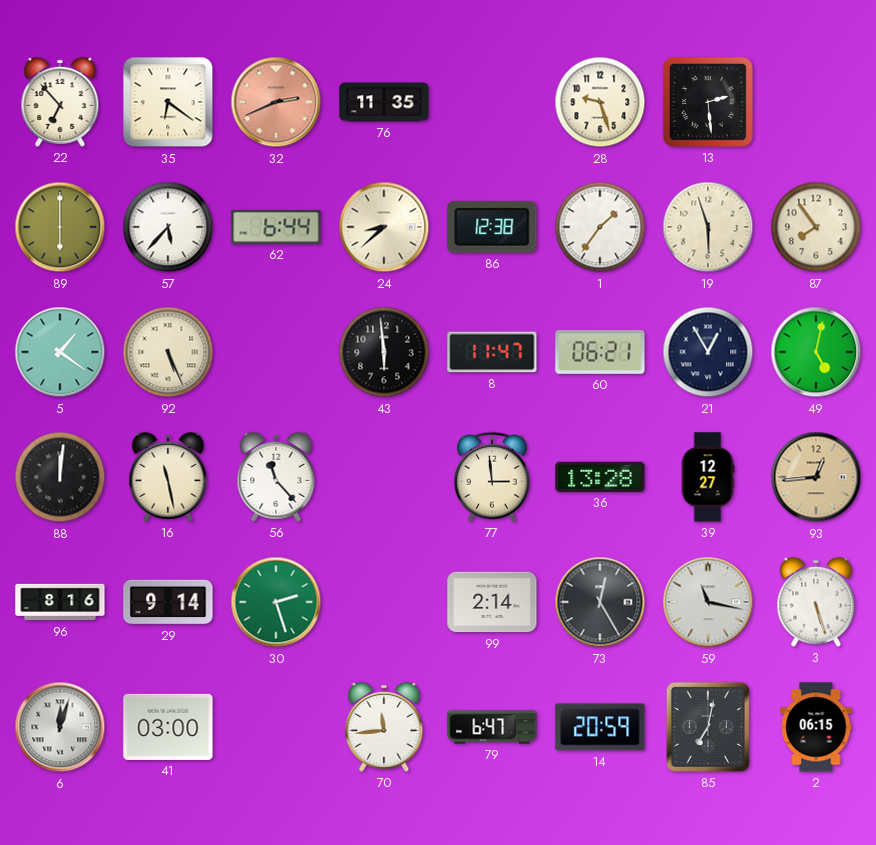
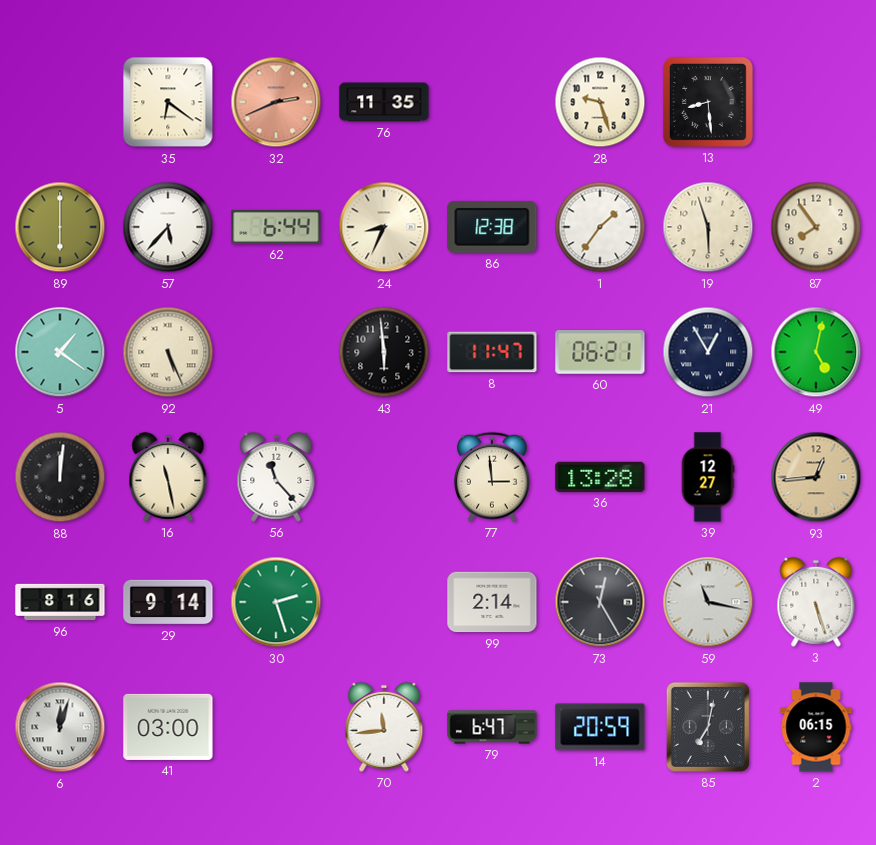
22: 6:53 -> none
13: 2:29 -> 8:29
24: 8:38 -> 8:34
